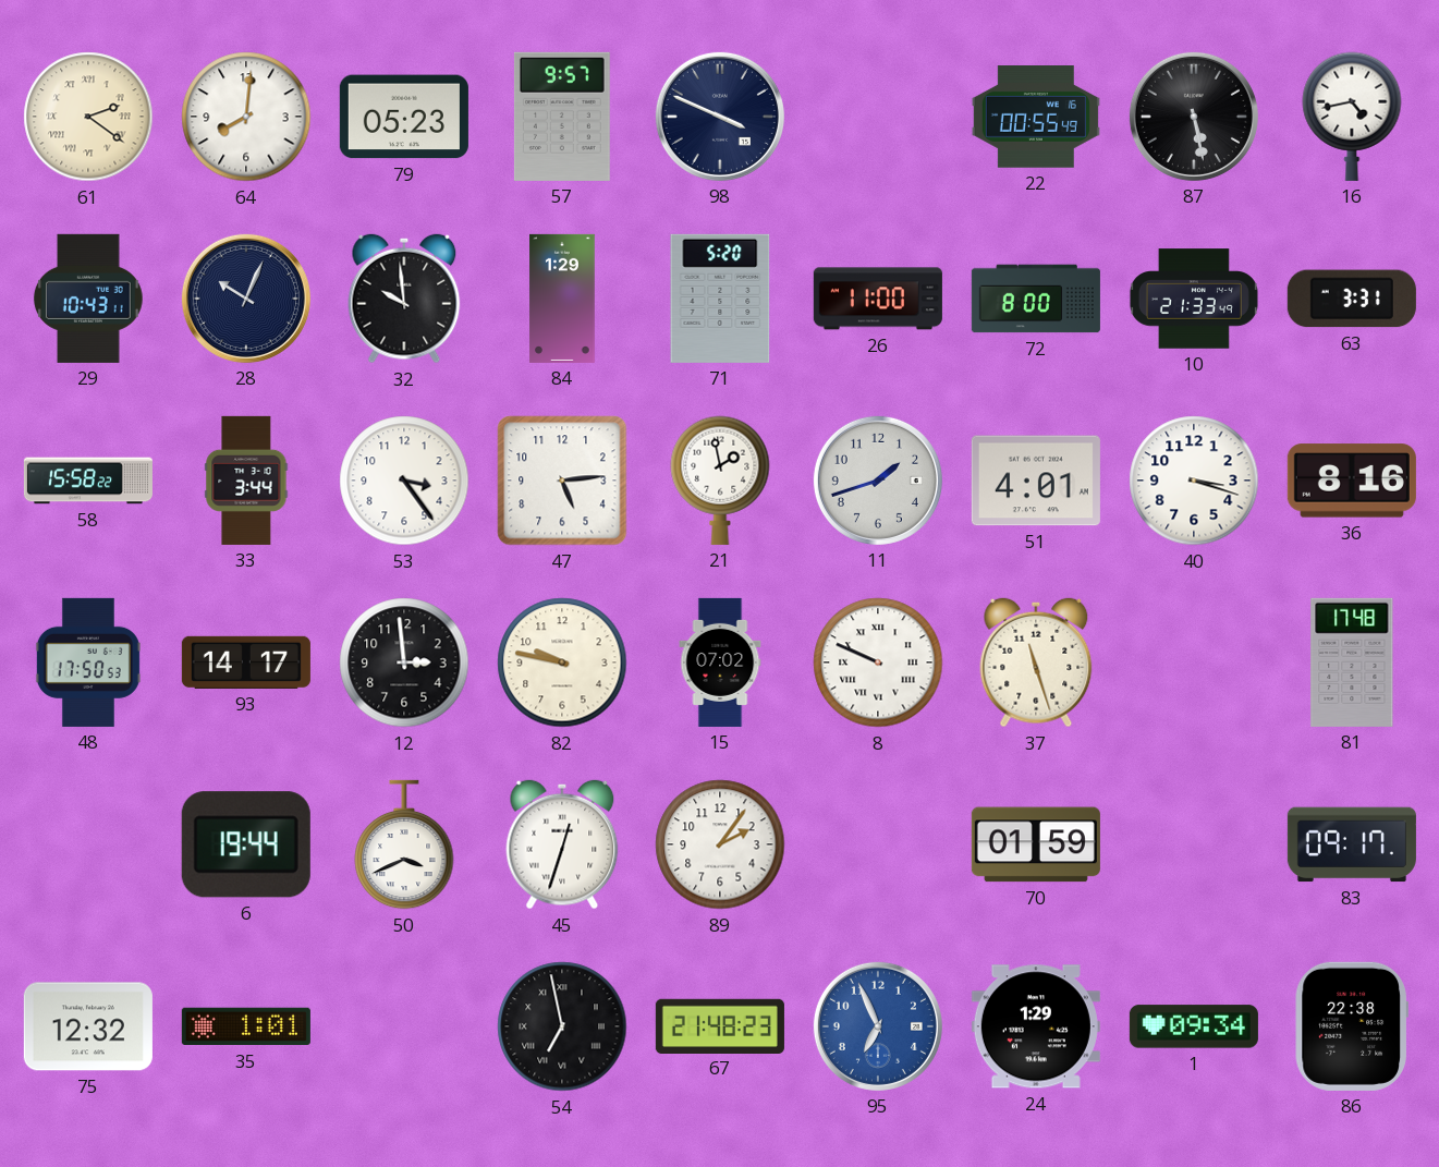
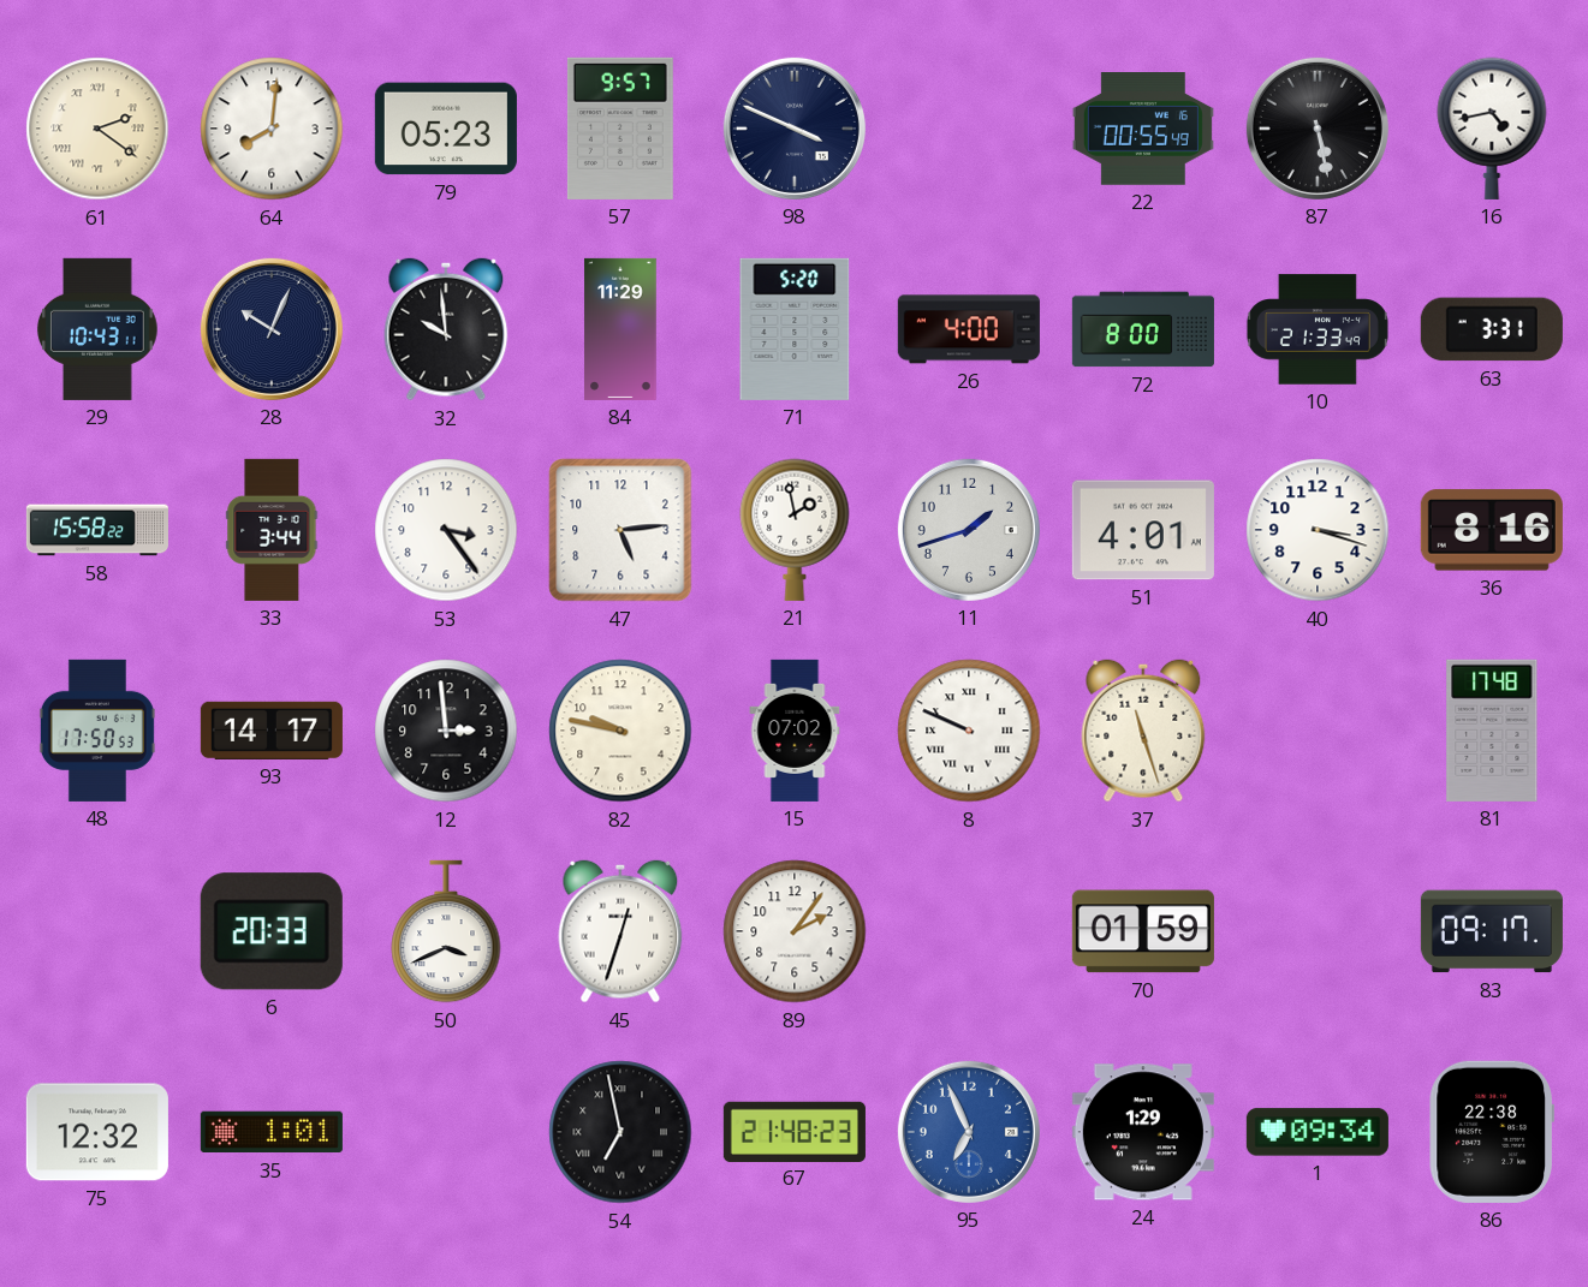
84: 1:29 -> 11:29
26: 11:00 -> 4:00
6: 19:44 -> 20:33
